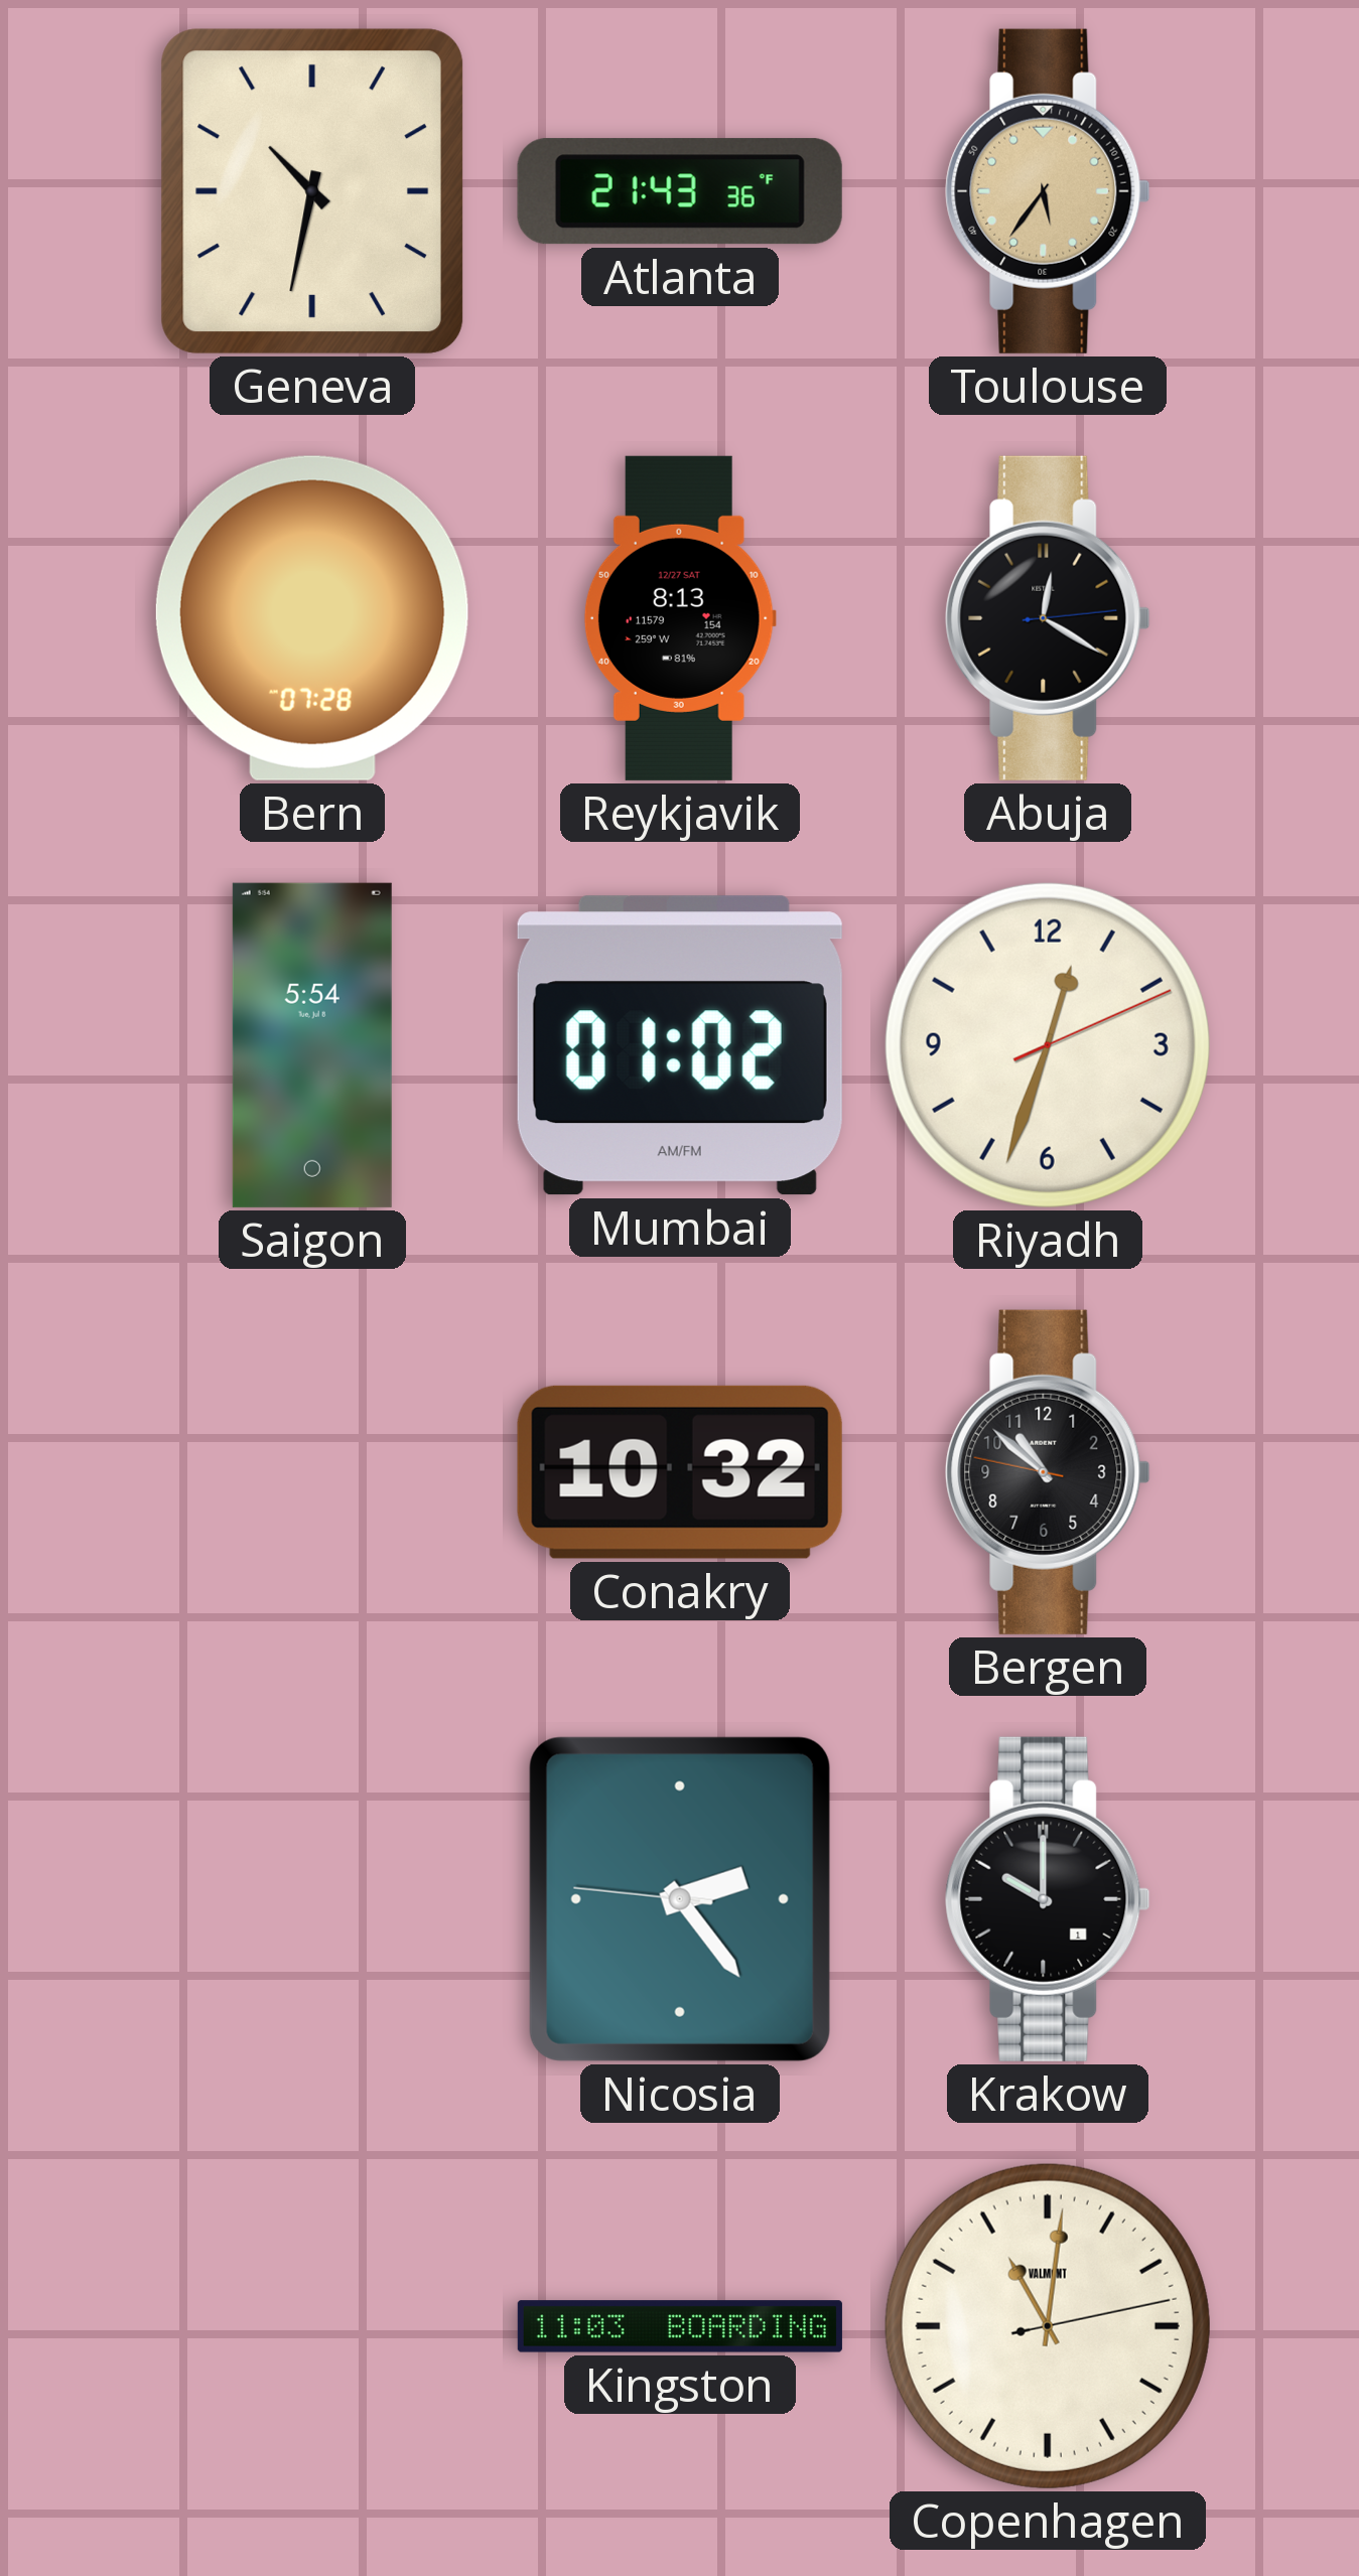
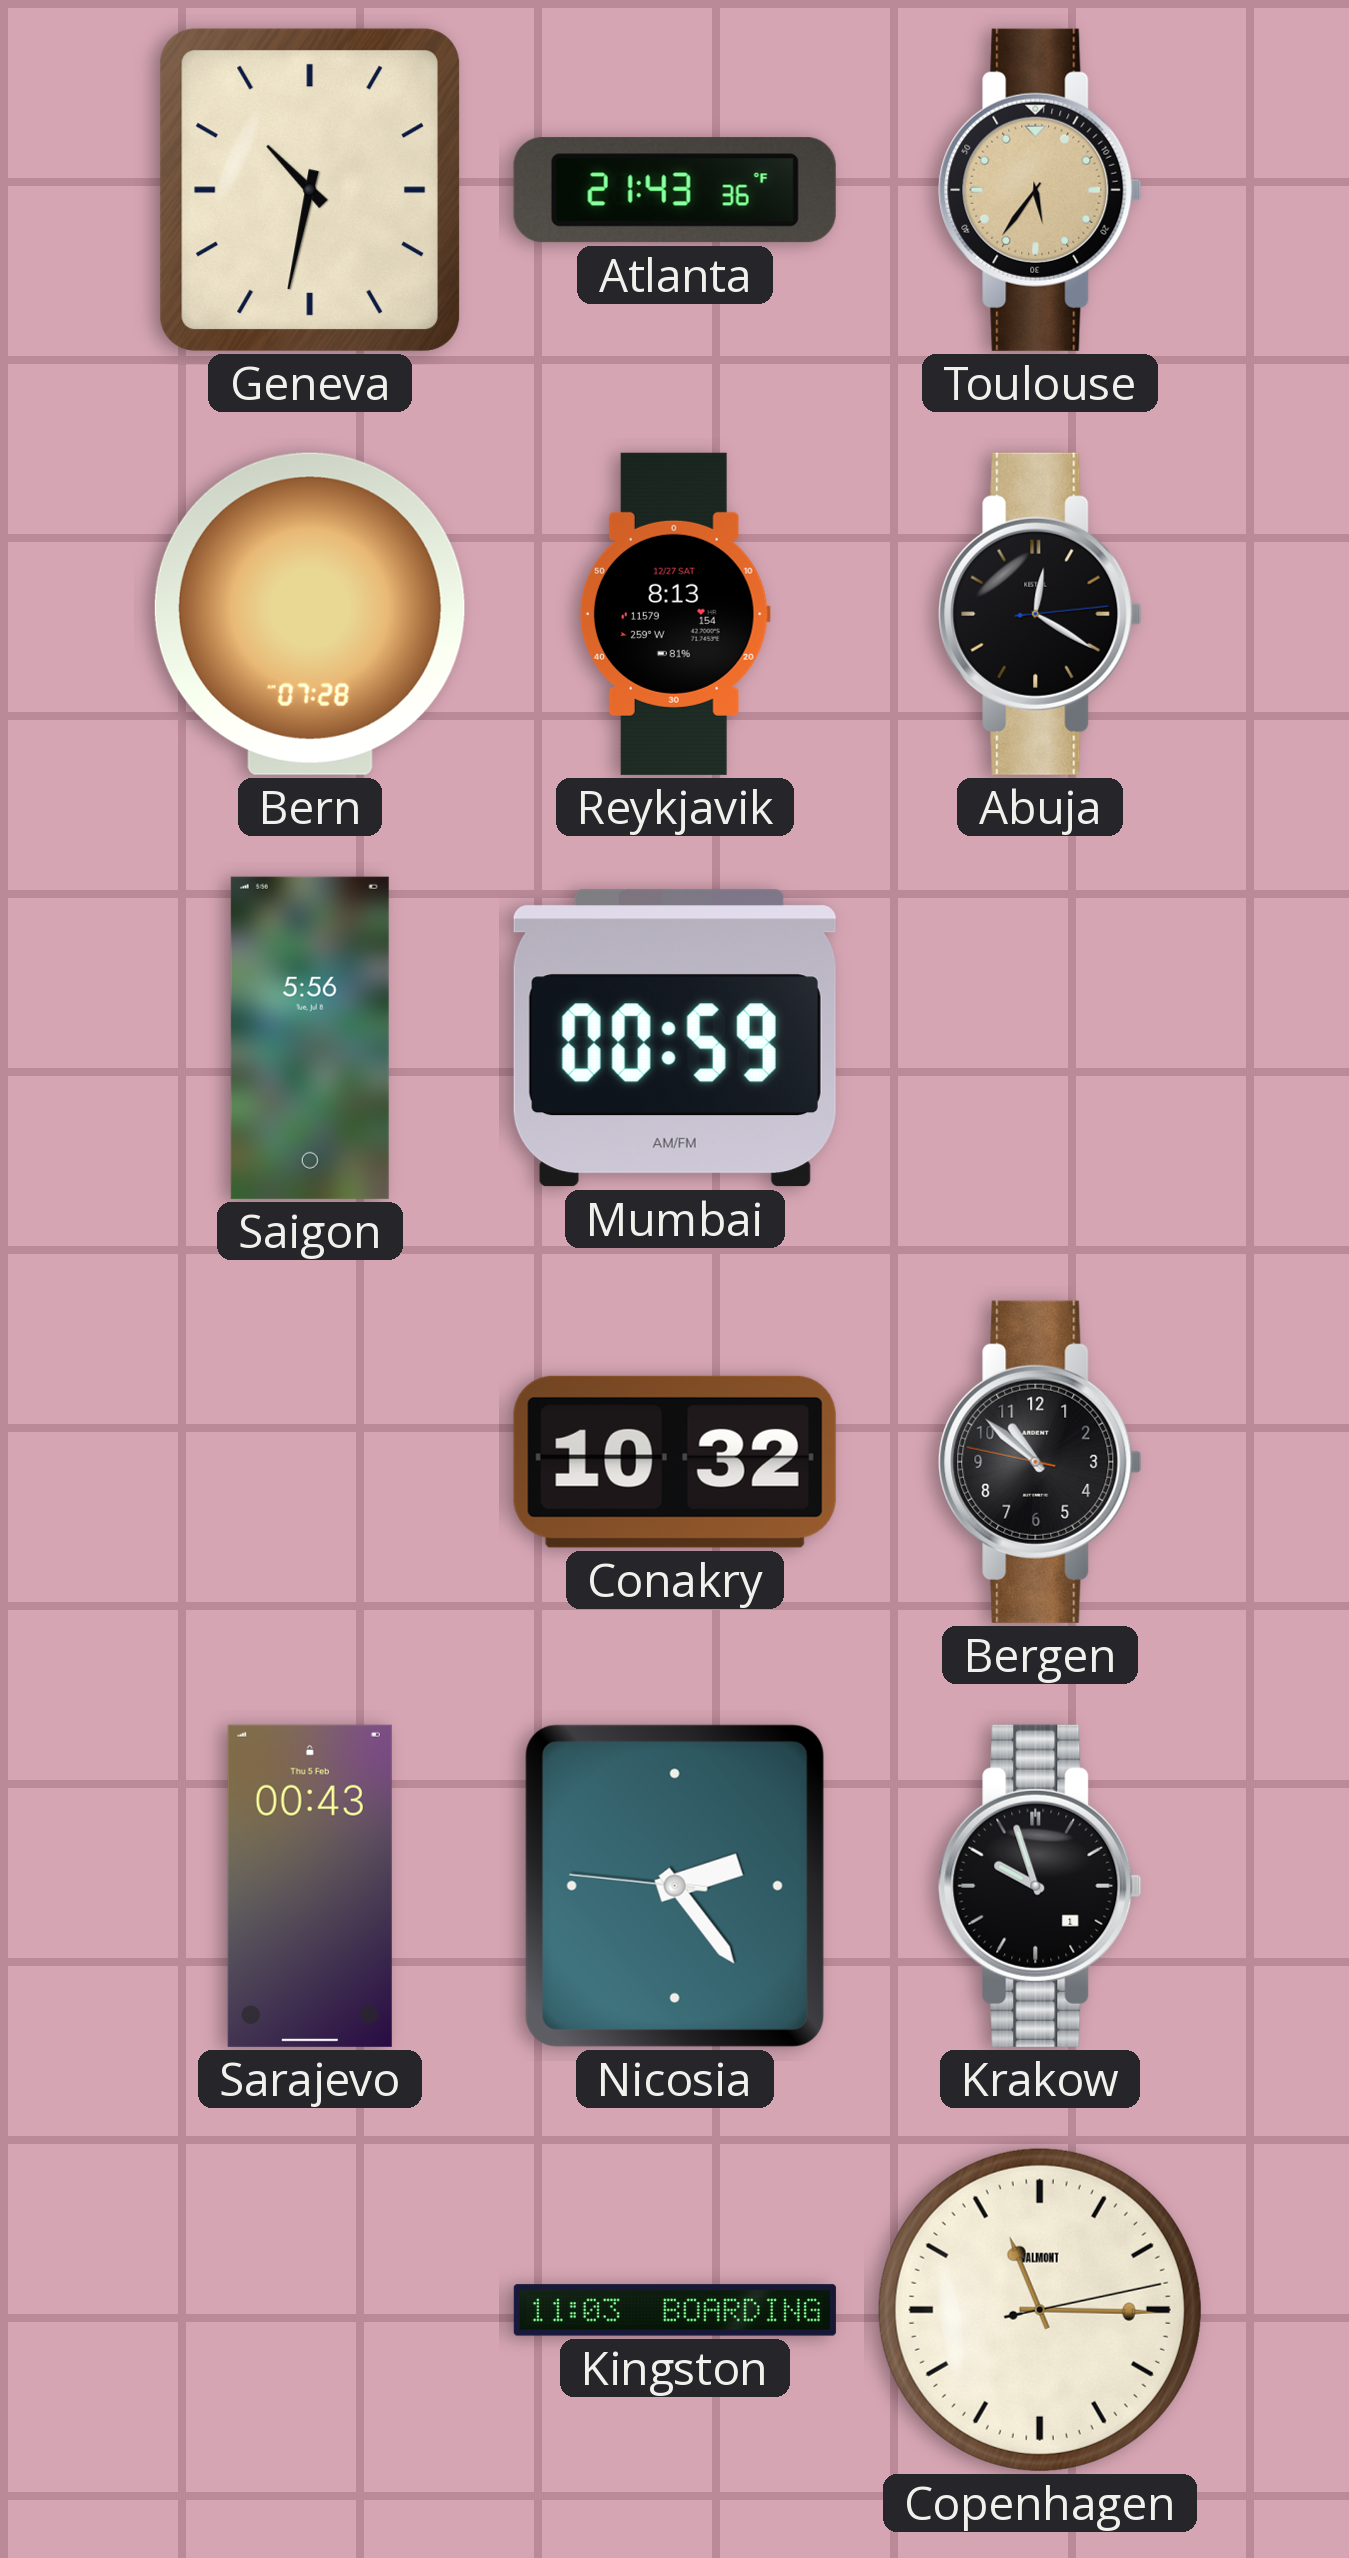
Saigon: 5:54 -> 5:56
Mumbai: 01:02 -> 00:59
Riyadh: 12:33 -> none
Sarajevo: none -> 00:43
Krakow: 10:00 -> 9:57
Copenhagen: 11:01 -> 11:15
